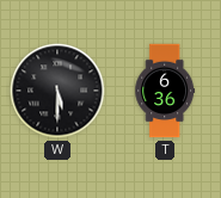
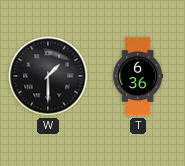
W: 5:30 -> 1:30
